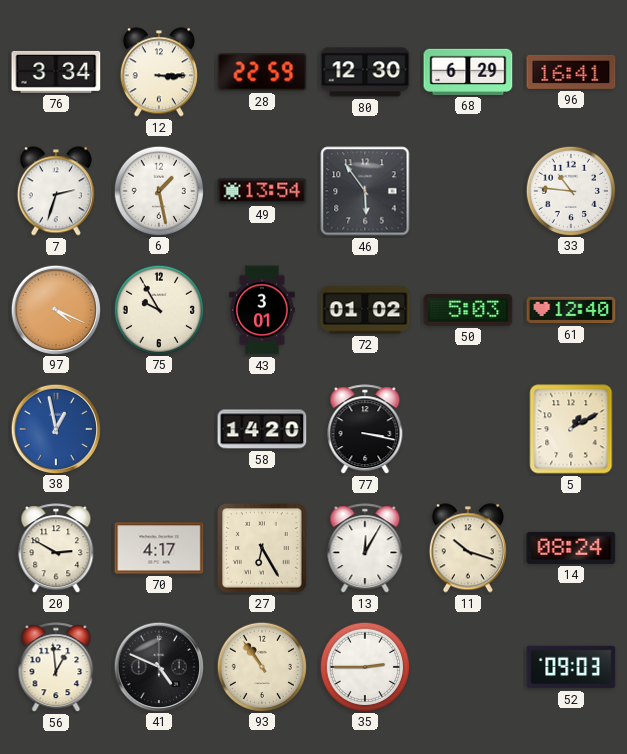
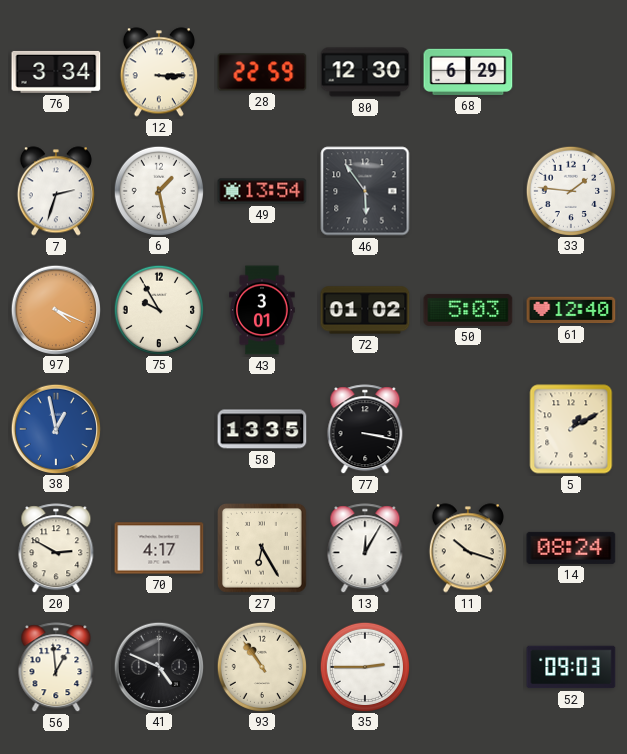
96: 16:41 -> none
33: 10:46 -> 1:46
58: 14:20 -> 13:35
